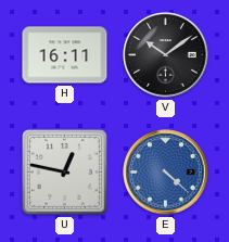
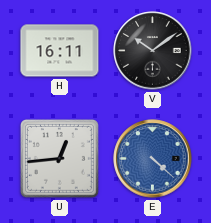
U: 12:47 -> 12:44
